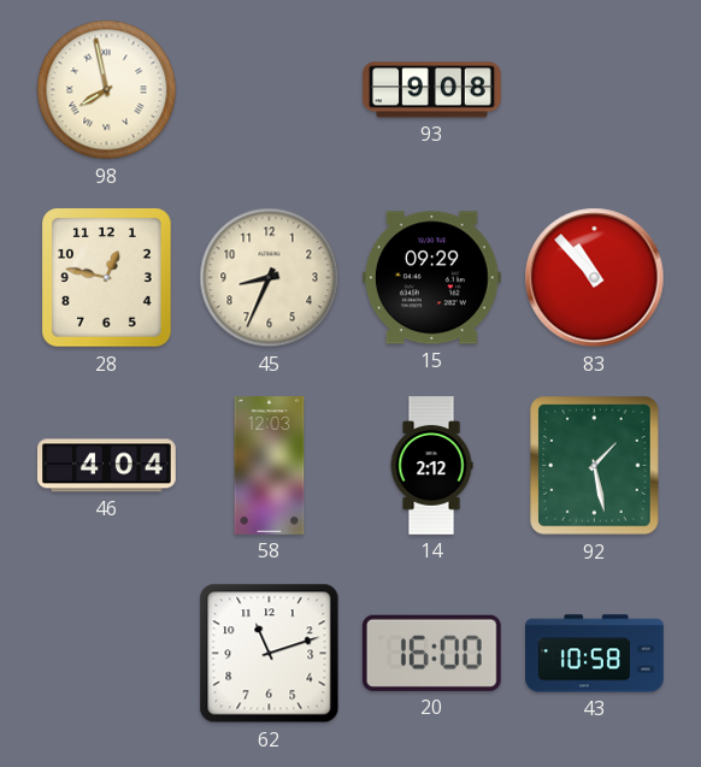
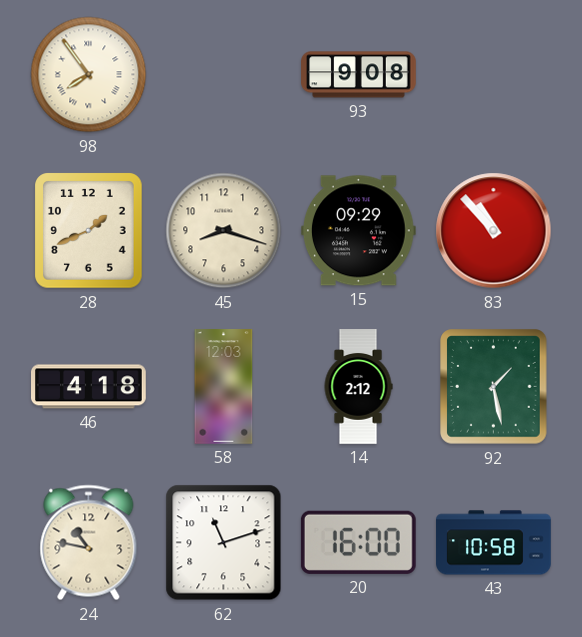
98: 7:58 -> 7:54
28: 12:47 -> 1:41
45: 8:34 -> 8:18
46: 4:04 -> 4:18
24: none -> 10:47
